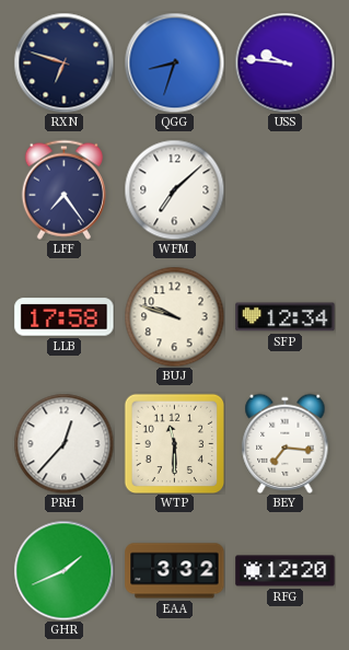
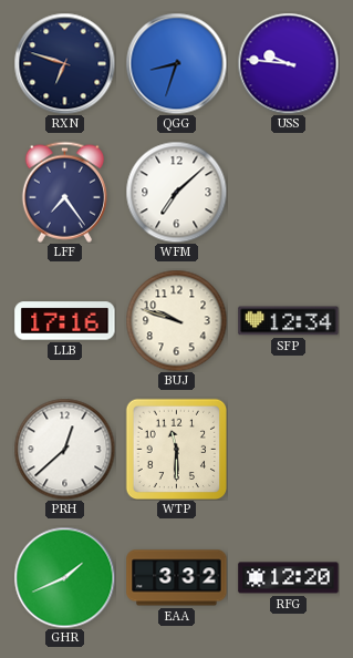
LLB: 17:58 -> 17:16
PRH: 12:37 -> 12:38
BEY: 7:16 -> none
